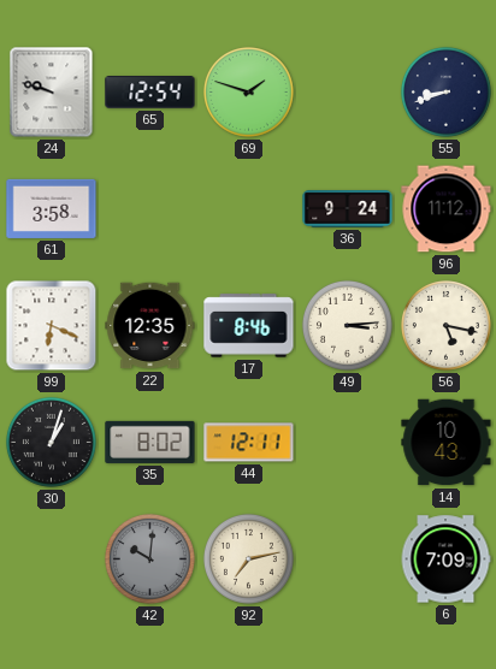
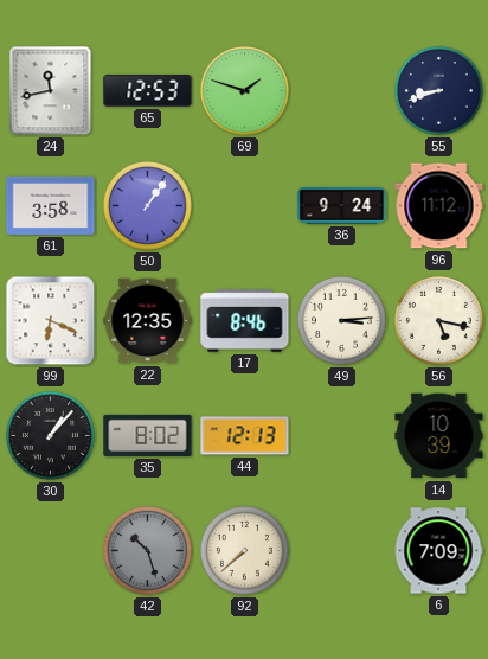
24: 9:48 -> 11:43
65: 12:54 -> 12:53
50: none -> 1:06
30: 1:03 -> 1:07
44: 12:11 -> 12:13
14: 10:43 -> 10:39
42: 10:01 -> 10:27
92: 7:13 -> 7:38
